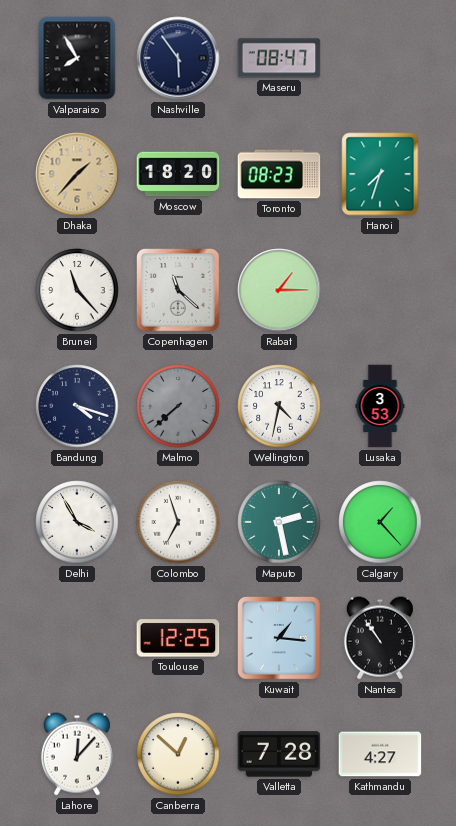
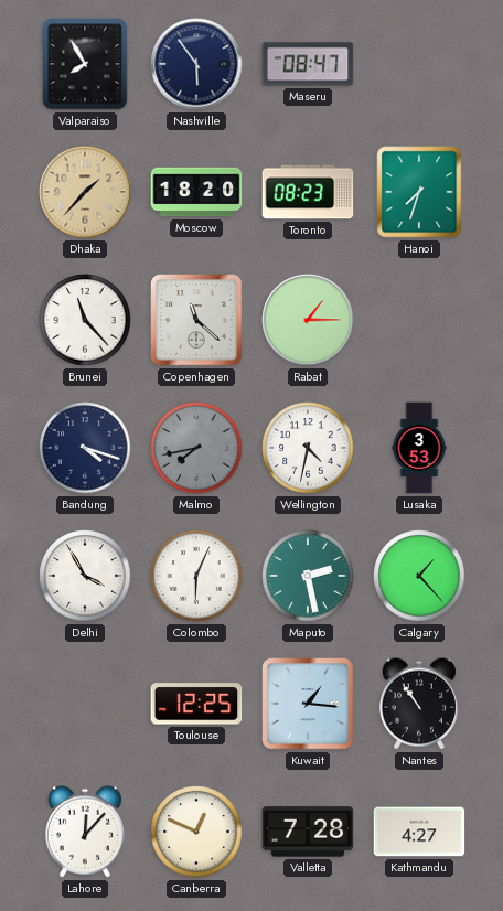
Malmo: 7:38 -> 7:43
Colombo: 6:57 -> 6:04
Canberra: 12:52 -> 12:49
